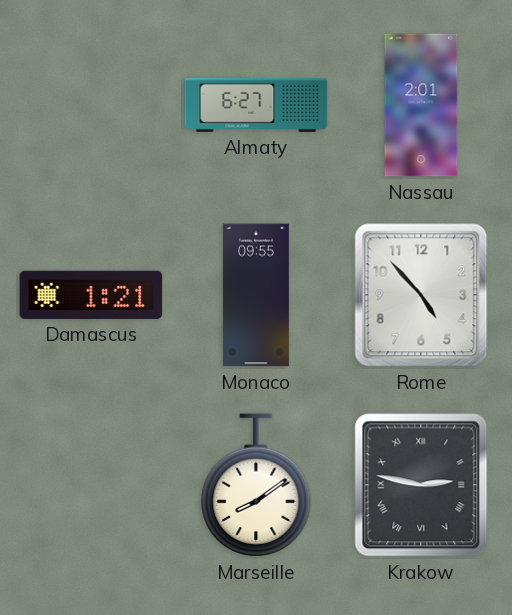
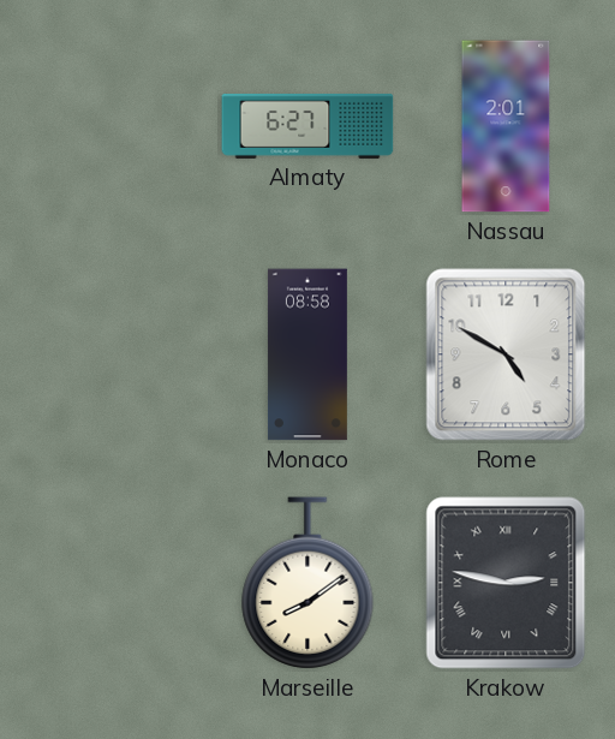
Damascus: 1:21 -> none
Monaco: 09:55 -> 08:58
Rome: 4:53 -> 4:50
